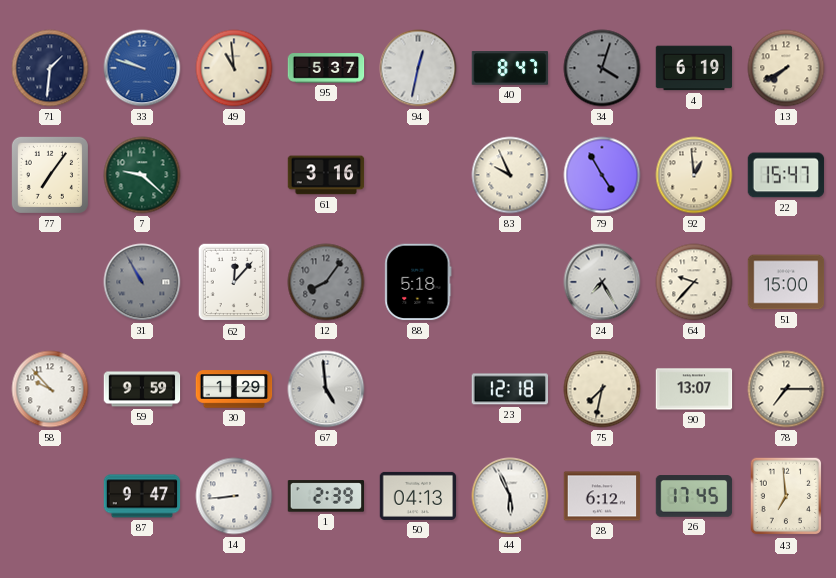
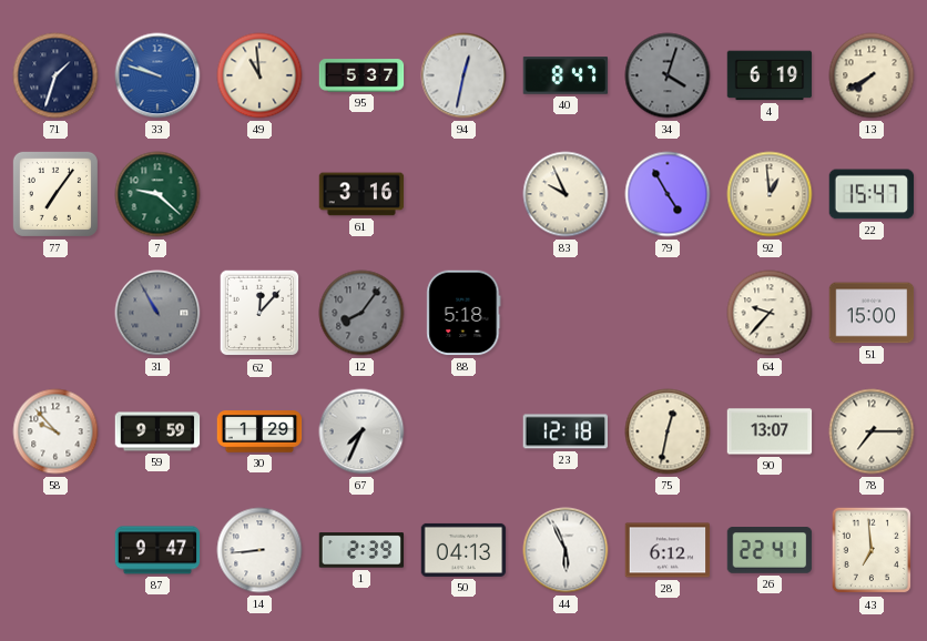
71: 1:31 -> 1:33
24: 7:25 -> none
67: 4:59 -> 7:34
75: 7:32 -> 12:32
26: 17:45 -> 22:41
